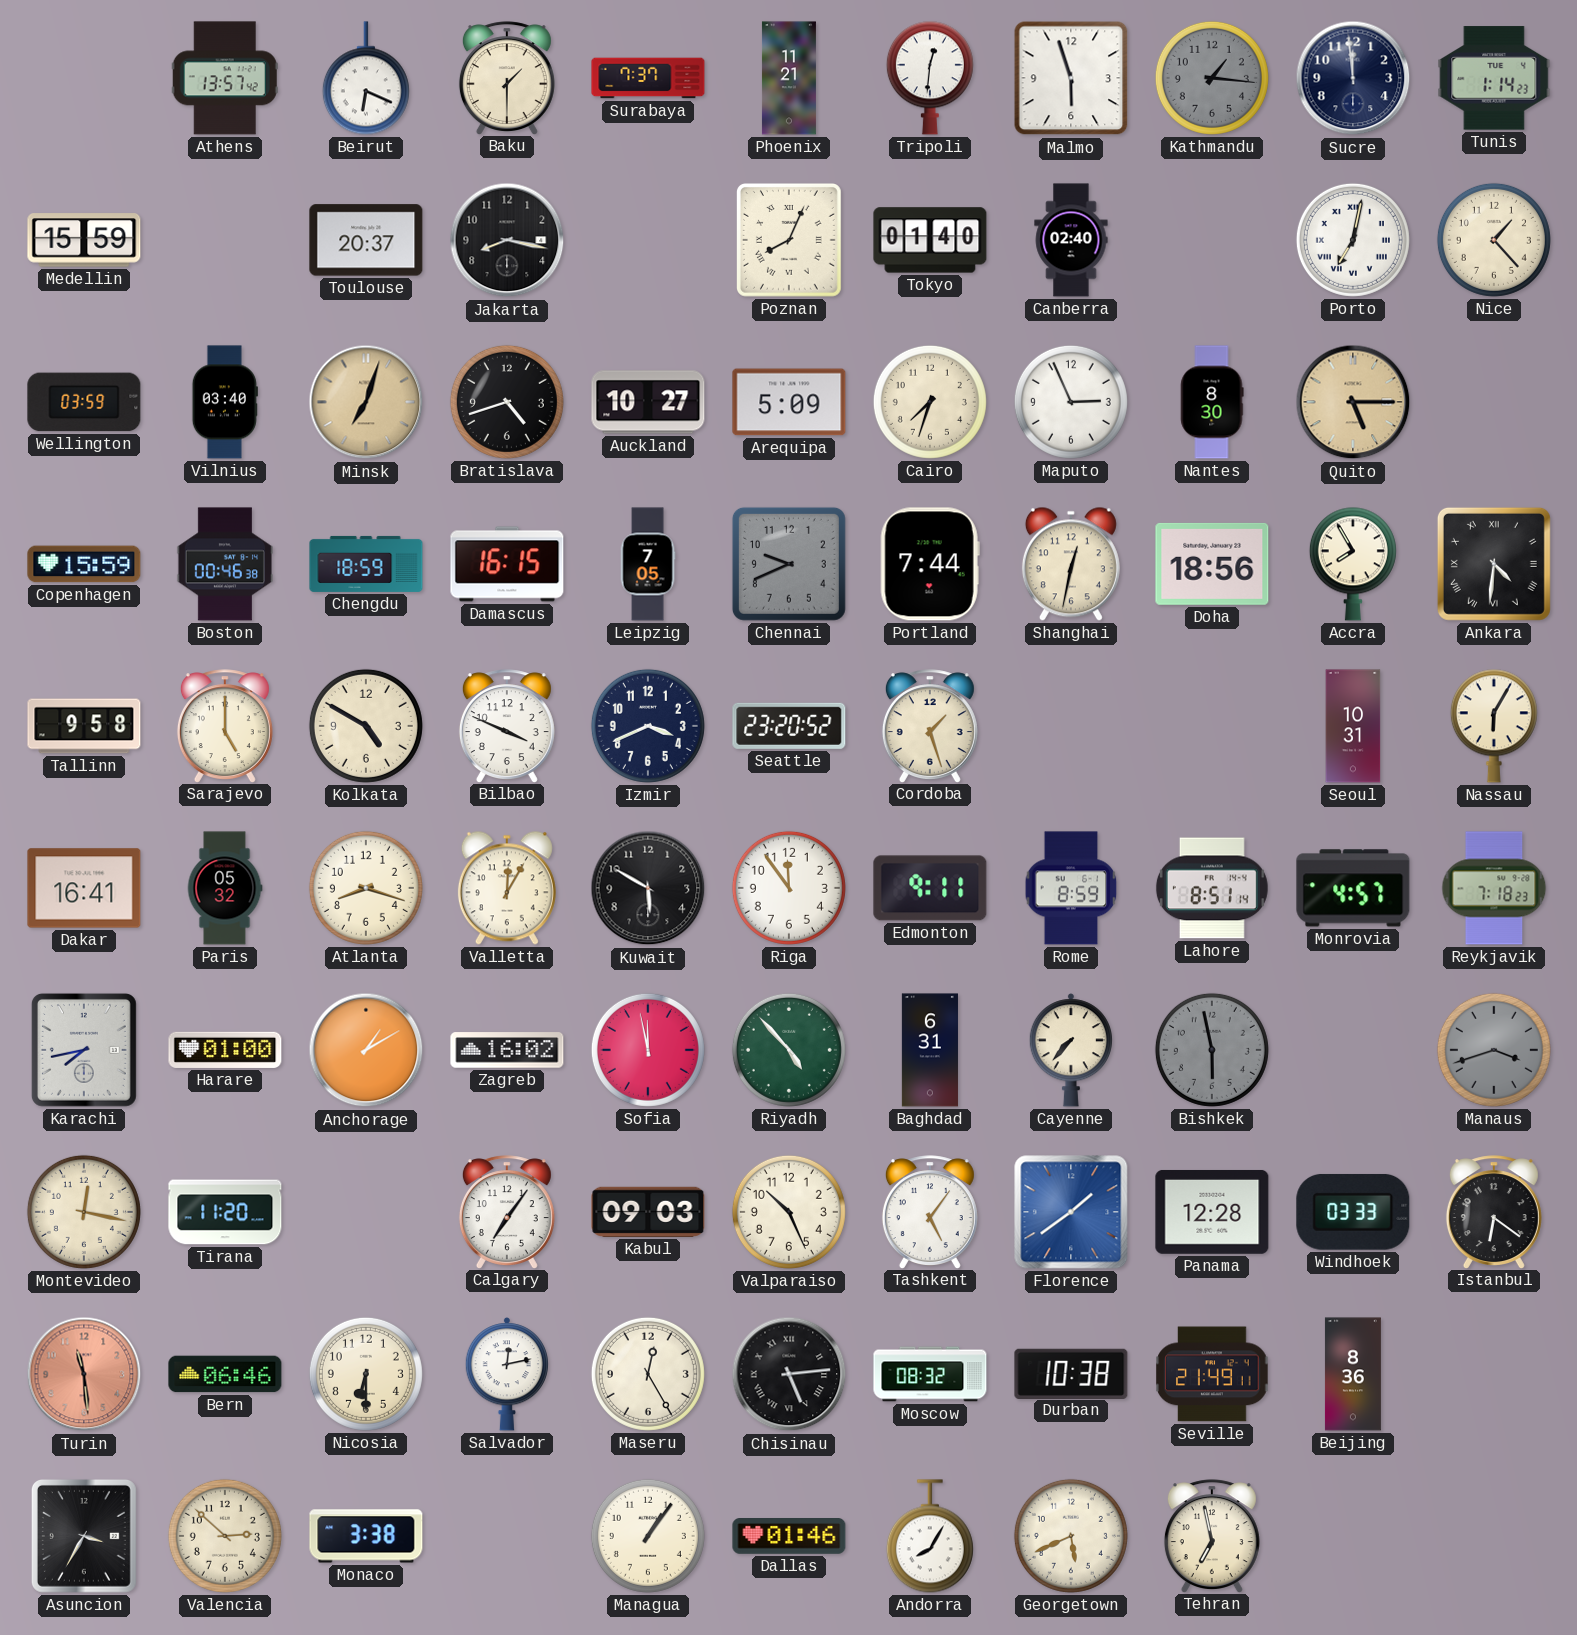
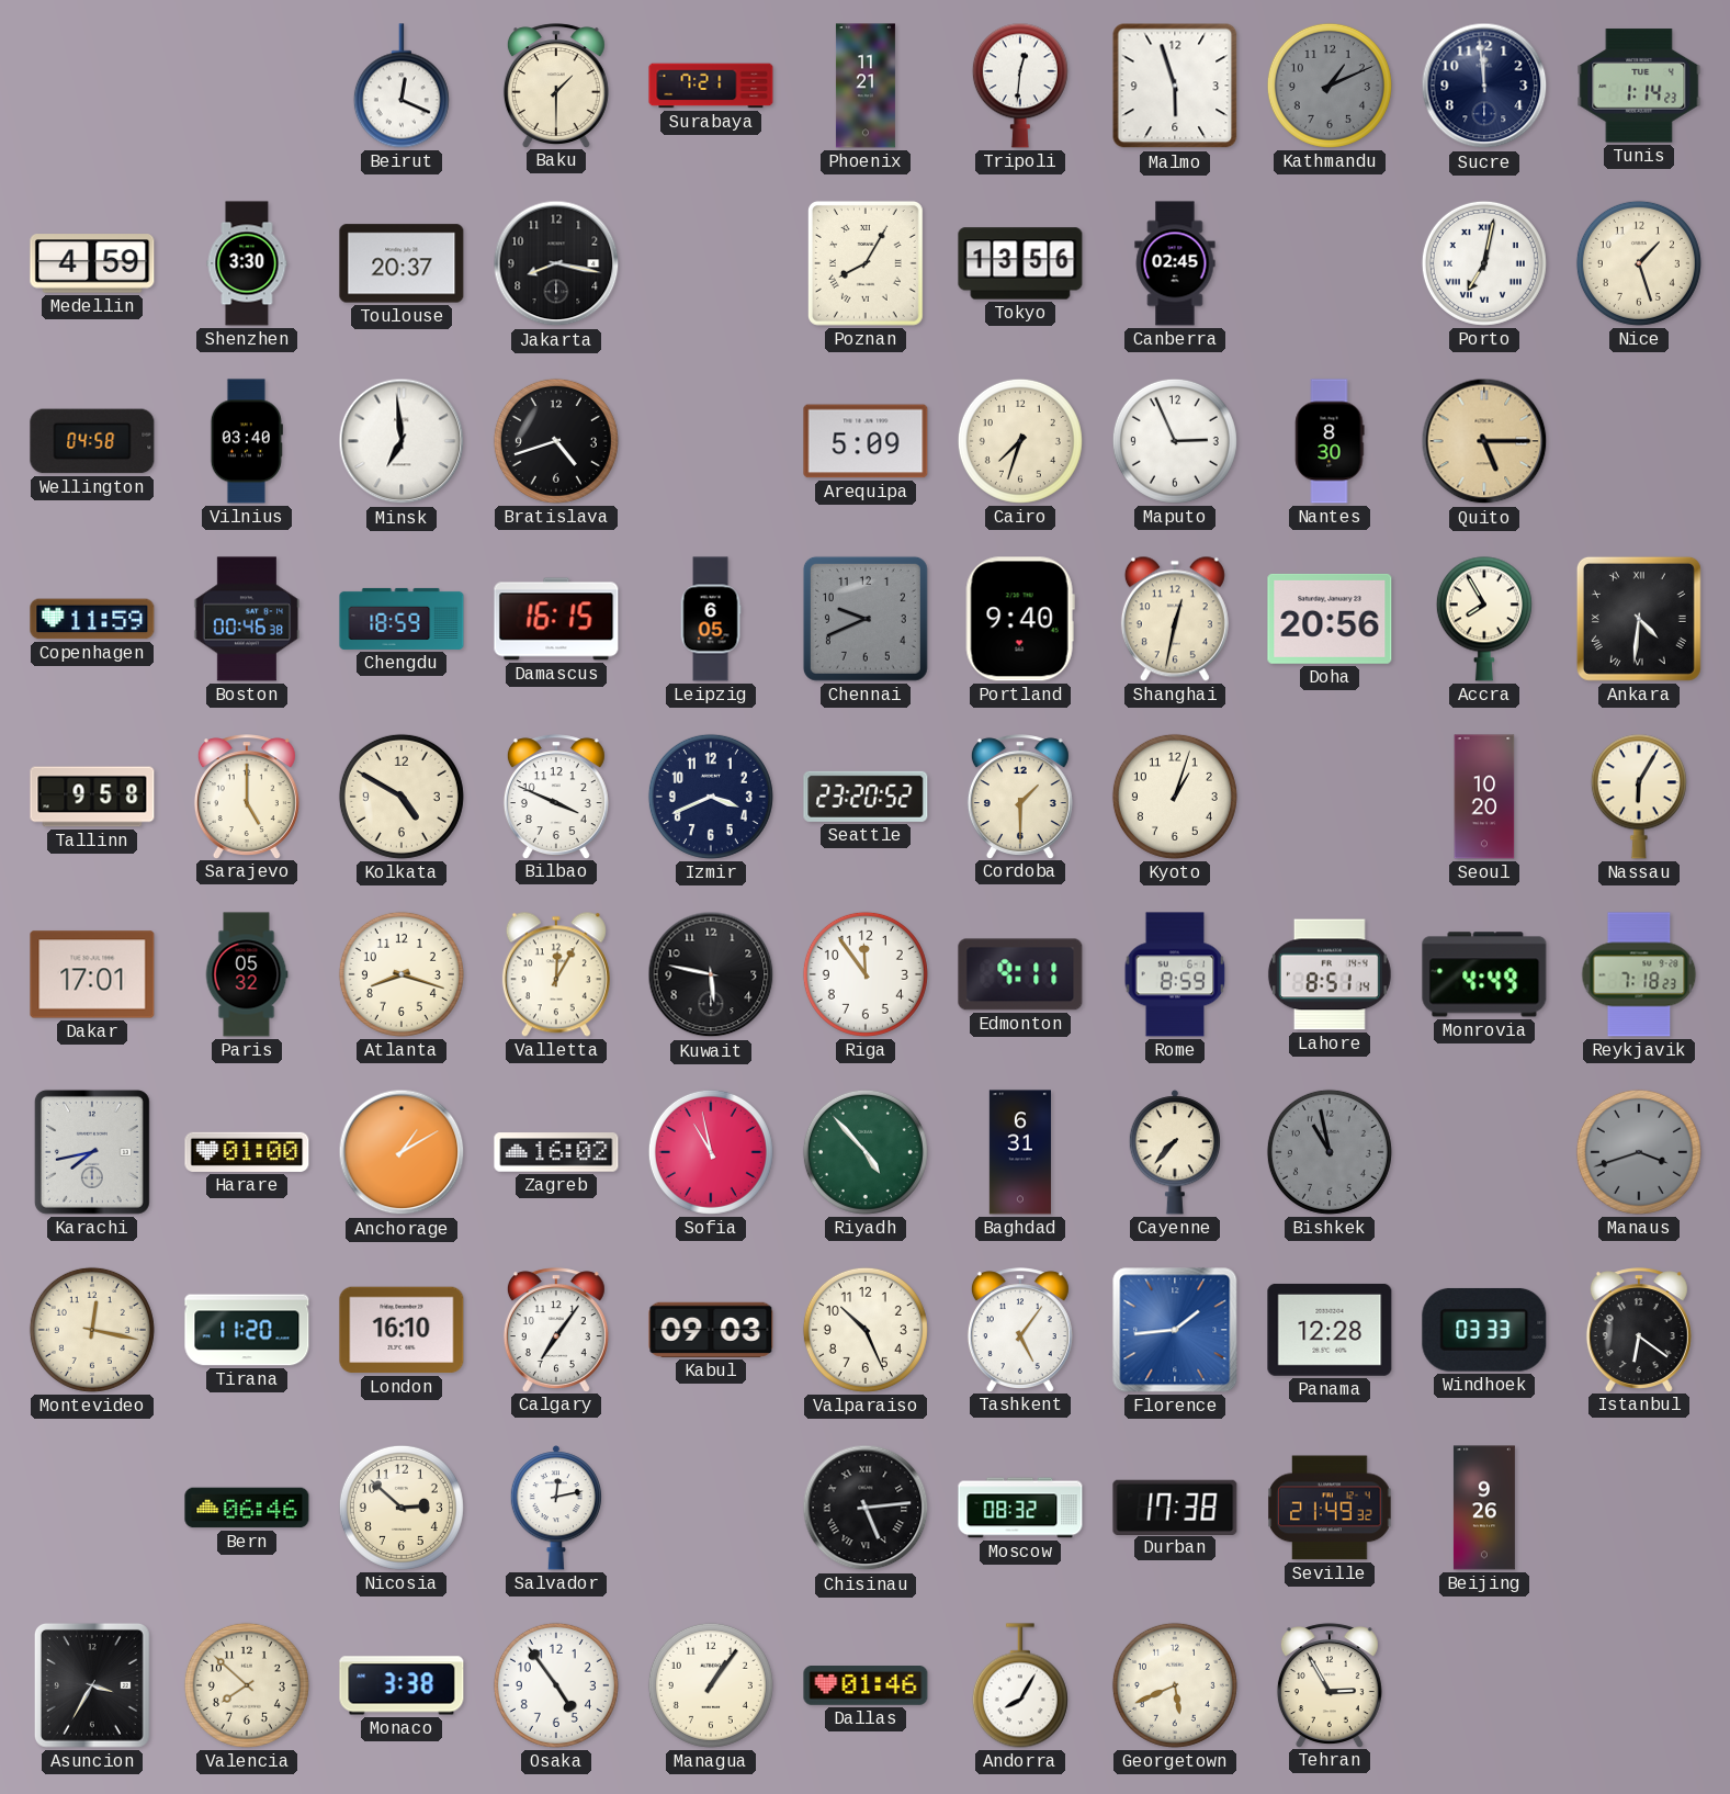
Athens: 13:57 -> none
Beirut: 6:19 -> 12:19
Surabaya: 7:37 -> 7:21
Kathmandu: 1:16 -> 1:11
Medellin: 15:59 -> 4:59
Shenzhen: none -> 3:30
Poznan: 8:04 -> 8:05
Tokyo: 01:40 -> 13:56
Canberra: 02:40 -> 02:45
Nice: 1:23 -> 1:27
Wellington: 03:59 -> 04:58
Minsk: 7:03 -> 6:59
Minsk dial: champagne -> white
Auckland: 10:27 -> none
Copenhagen: 15:59 -> 11:59
Leipzig: 7:05 -> 6:05
Portland: 7:44 -> 9:40
Doha: 18:56 -> 20:56
Cordoba: 1:27 -> 1:30
Kyoto: none -> 1:03
Seoul: 10:31 -> 10:20
Dakar: 16:41 -> 17:01
Kuwait: 5:50 -> 5:47
Monrovia: 4:57 -> 4:49
Sofia: 11:58 -> 10:58
Bishkek: 5:58 -> 10:58
London: none -> 16:10
Florence: 1:39 -> 1:44
Turin: 11:29 -> none
Nicosia: 6:30 -> 2:52
Maseru: 12:25 -> none
Durban: 10:38 -> 17:38
Seville: 21:49:11 -> 21:49:32
Beijing: 8:36 -> 9:26
Valencia: 2:52 -> 7:52
Osaka: none -> 4:54
Tehran: 6:58 -> 2:55
